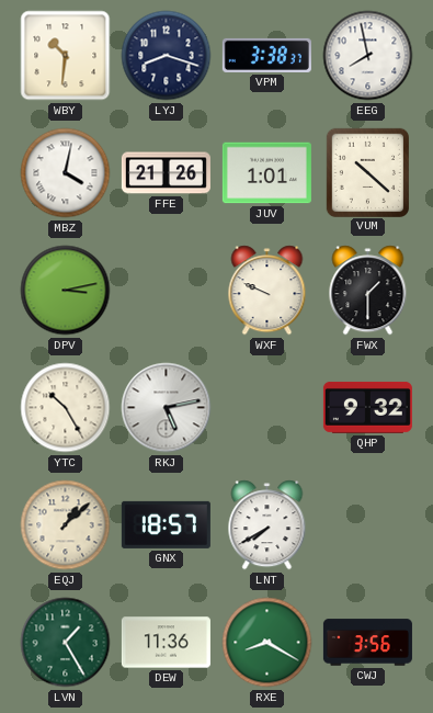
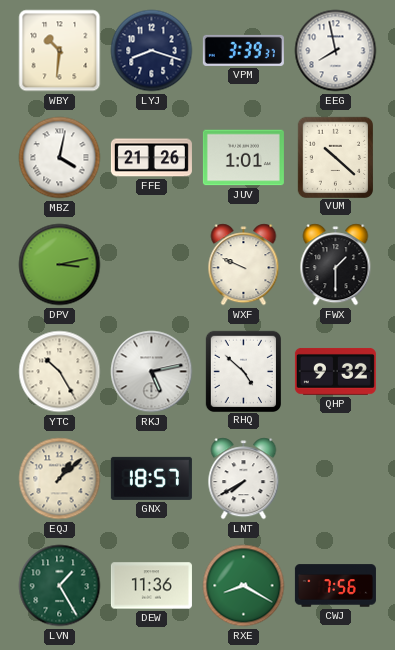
VPM: 3:38 -> 3:39
RHQ: none -> 4:52
CWJ: 3:56 -> 7:56
